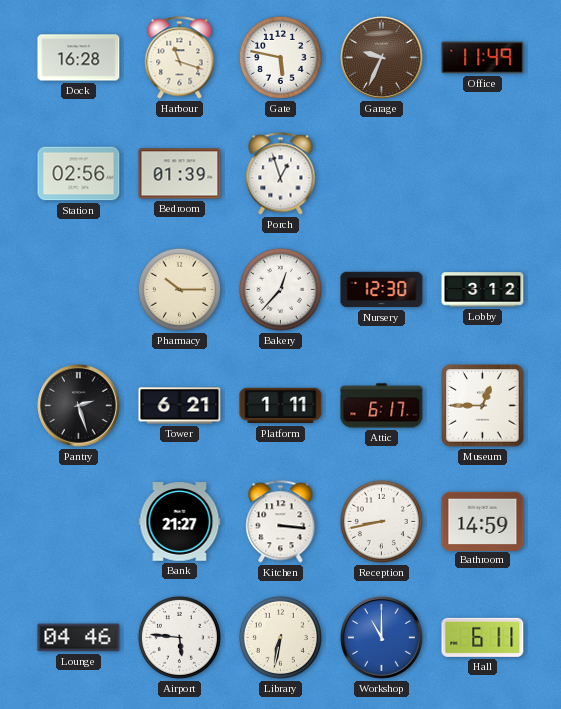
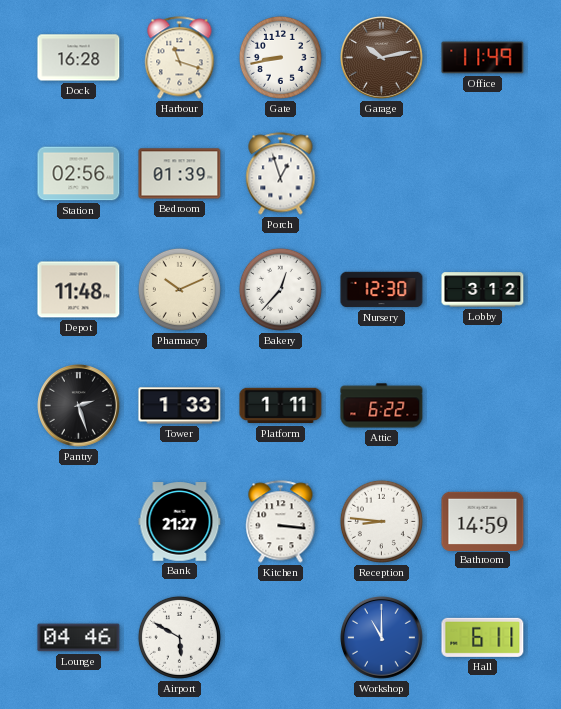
Gate: 5:47 -> 8:43
Garage: 9:34 -> 10:13
Depot: none -> 11:48
Pharmacy: 10:15 -> 10:11
Tower: 6:21 -> 1:33
Attic: 6:17 -> 6:22
Museum: 12:45 -> none
Reception: 8:43 -> 8:46
Airport: 5:46 -> 5:50
Library: 6:32 -> none
